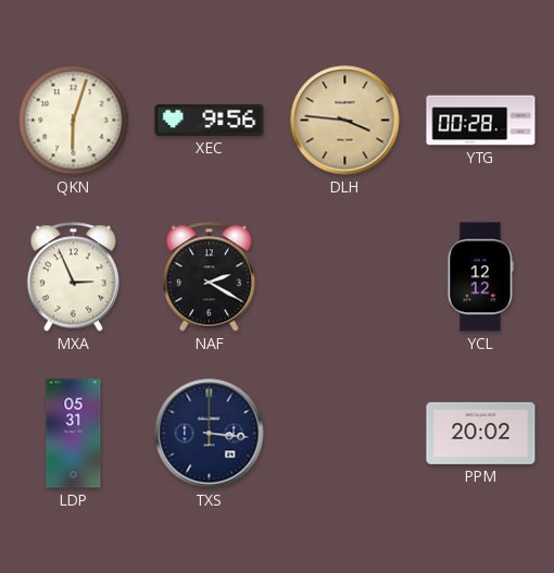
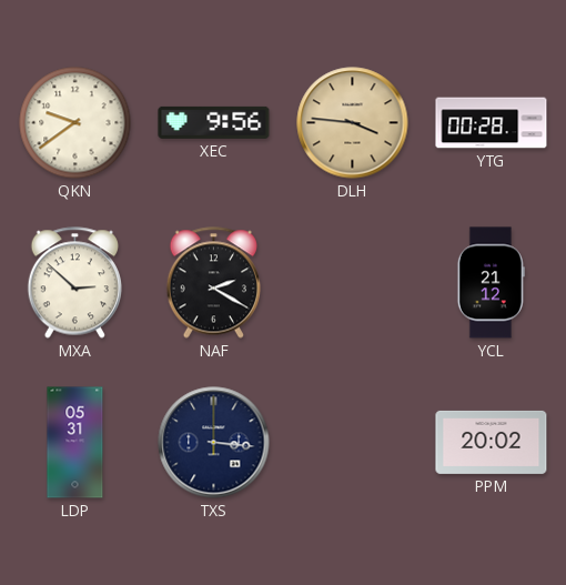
QKN: 6:03 -> 9:39
MXA: 2:56 -> 2:52
YCL: 12:12 -> 21:12
